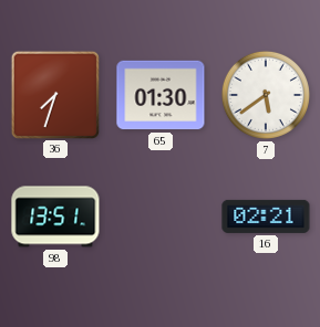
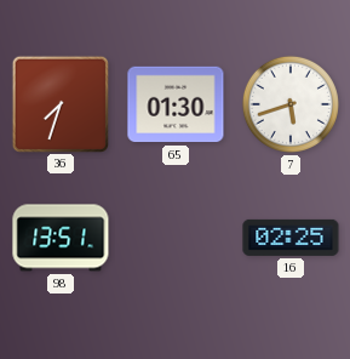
7: 5:39 -> 5:42
16: 02:21 -> 02:25
